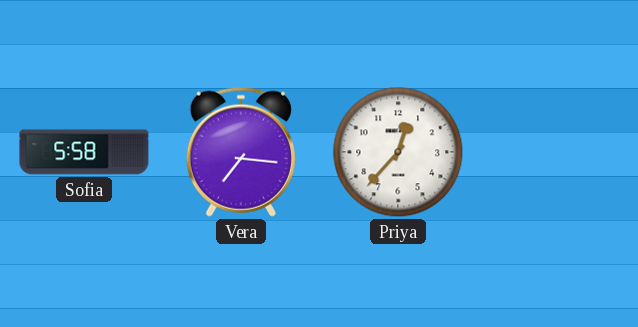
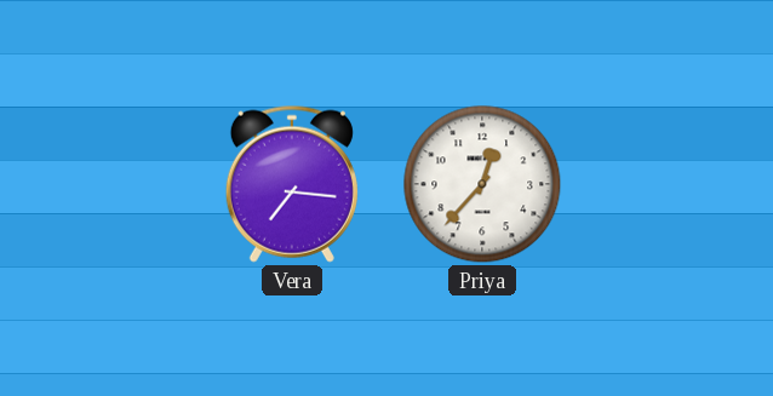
Sofia: 5:58 -> none
